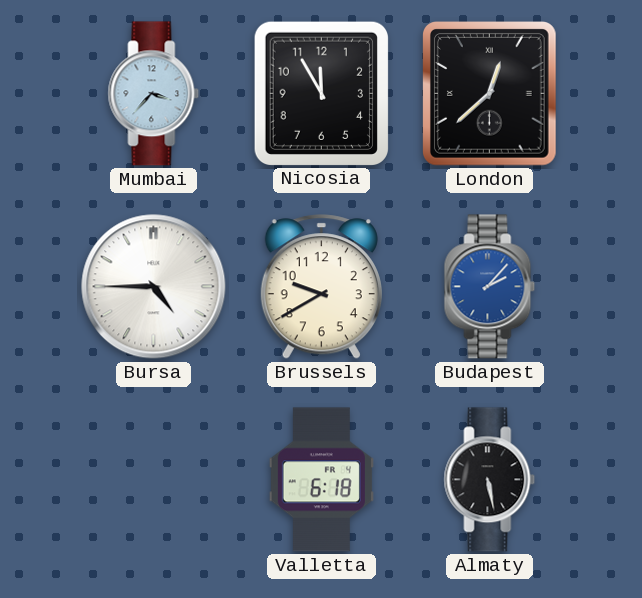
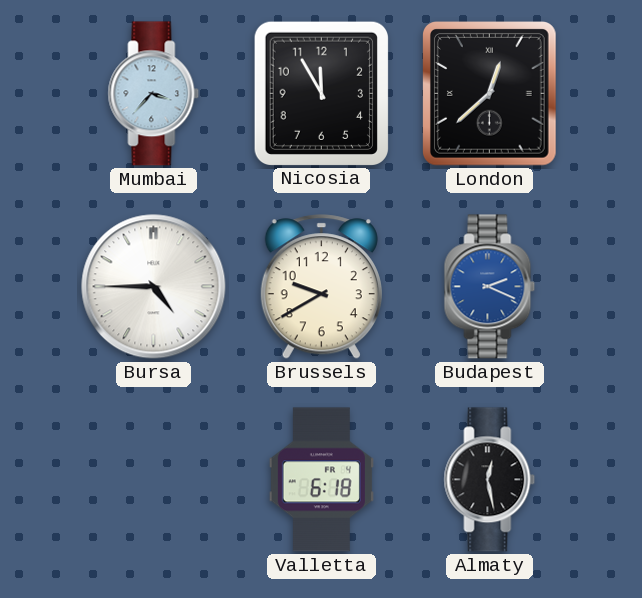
Budapest: 2:07 -> 2:19
Almaty: 5:28 -> 12:28
